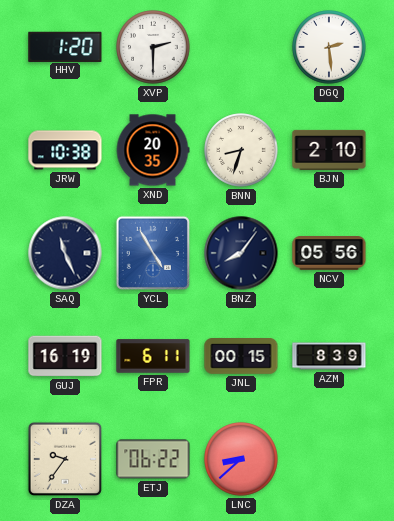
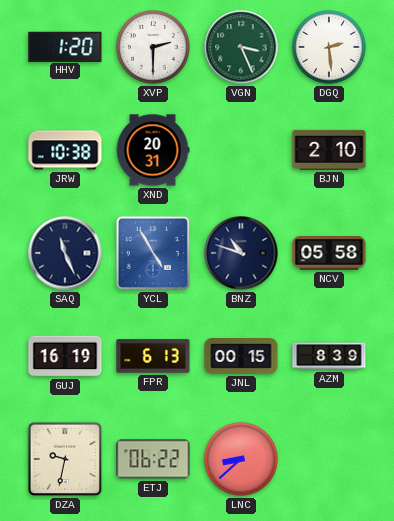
VGN: none -> 3:26
XND: 20:35 -> 20:31
BNN: 8:33 -> none
BNZ: 8:06 -> 10:48
NCV: 05:56 -> 05:58
FPR: 6:11 -> 6:13
DZA: 9:36 -> 9:32
